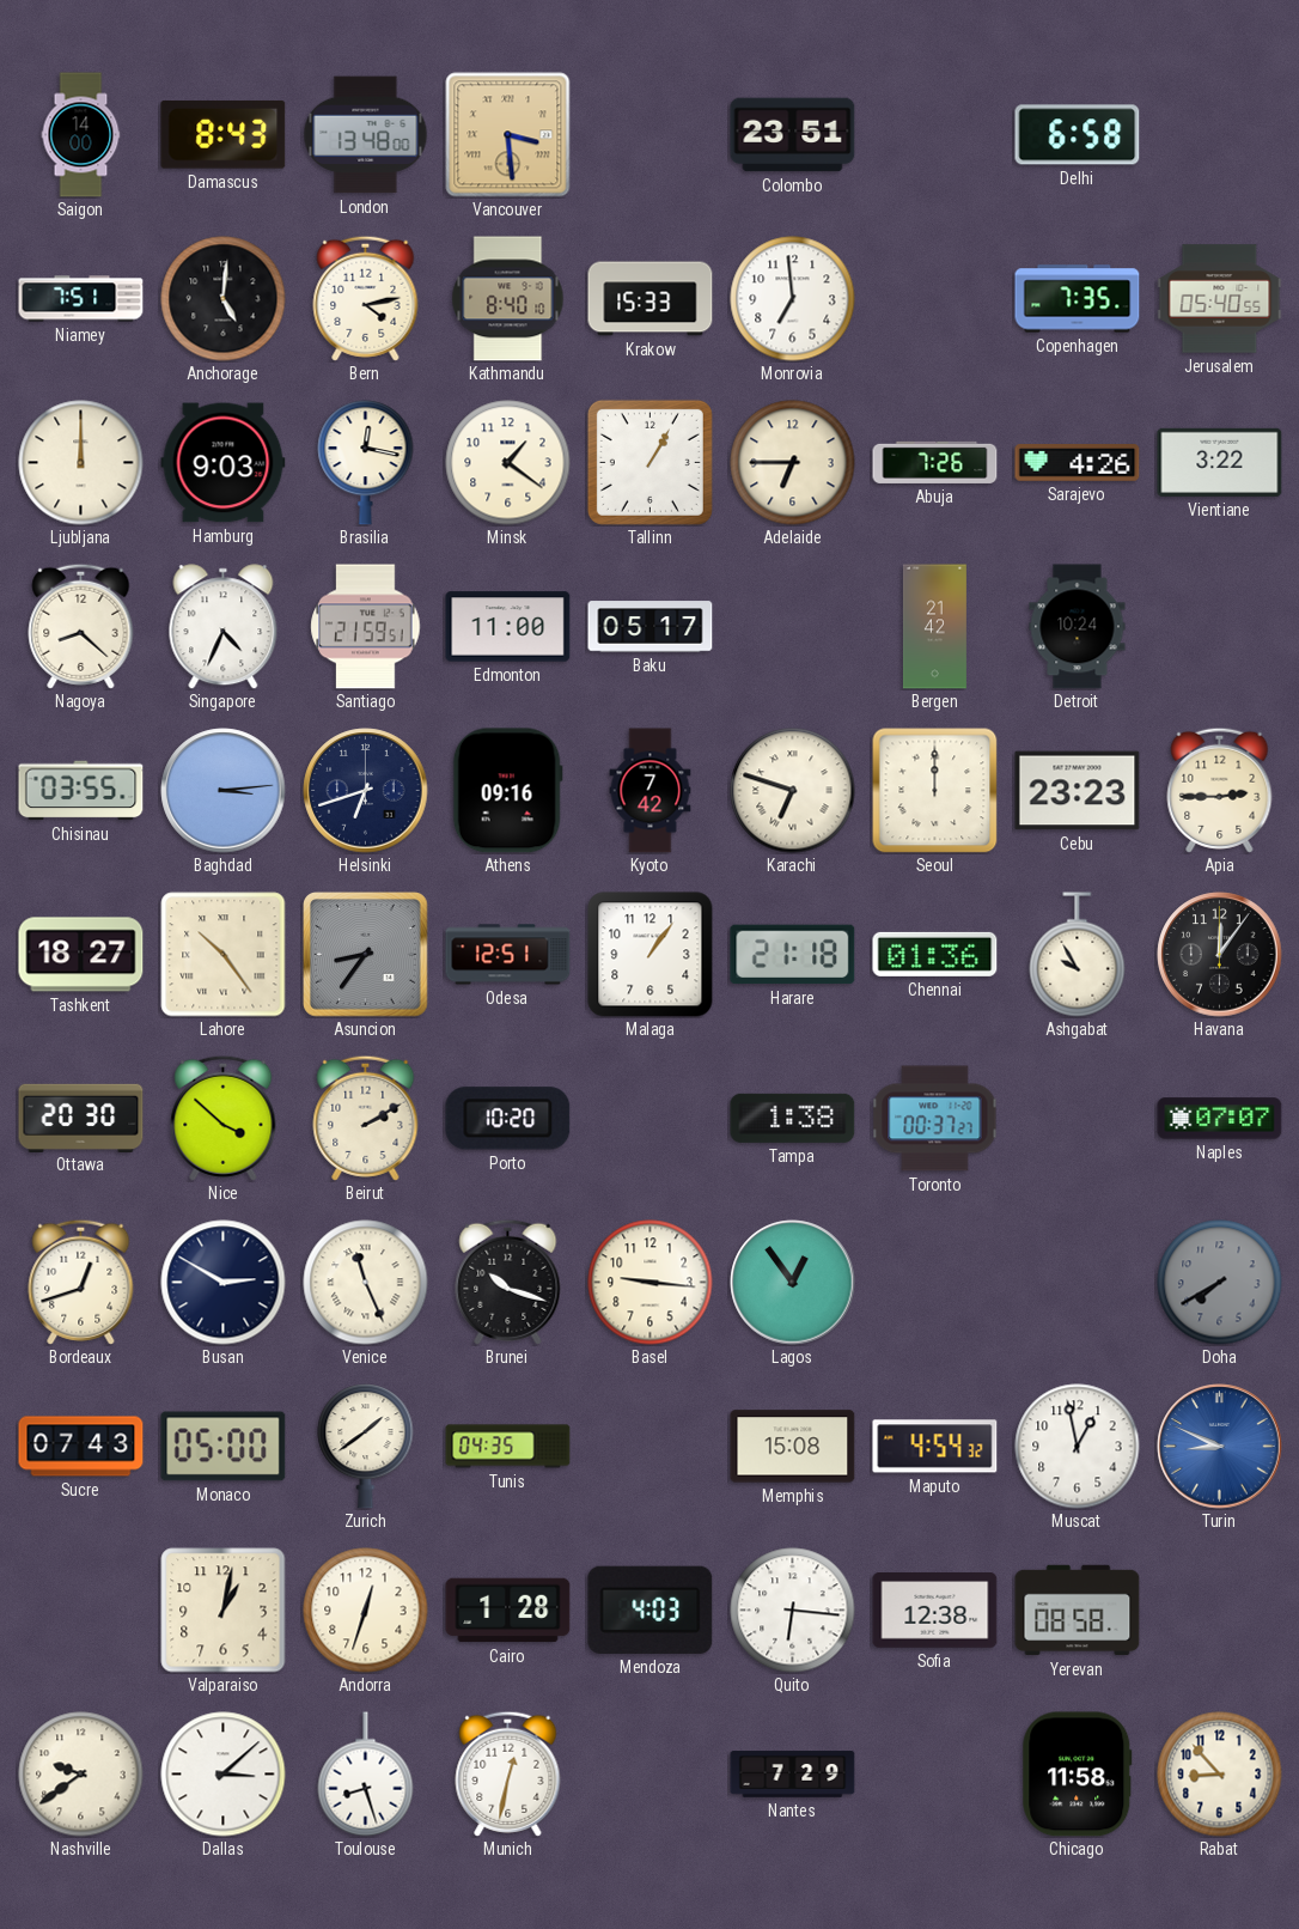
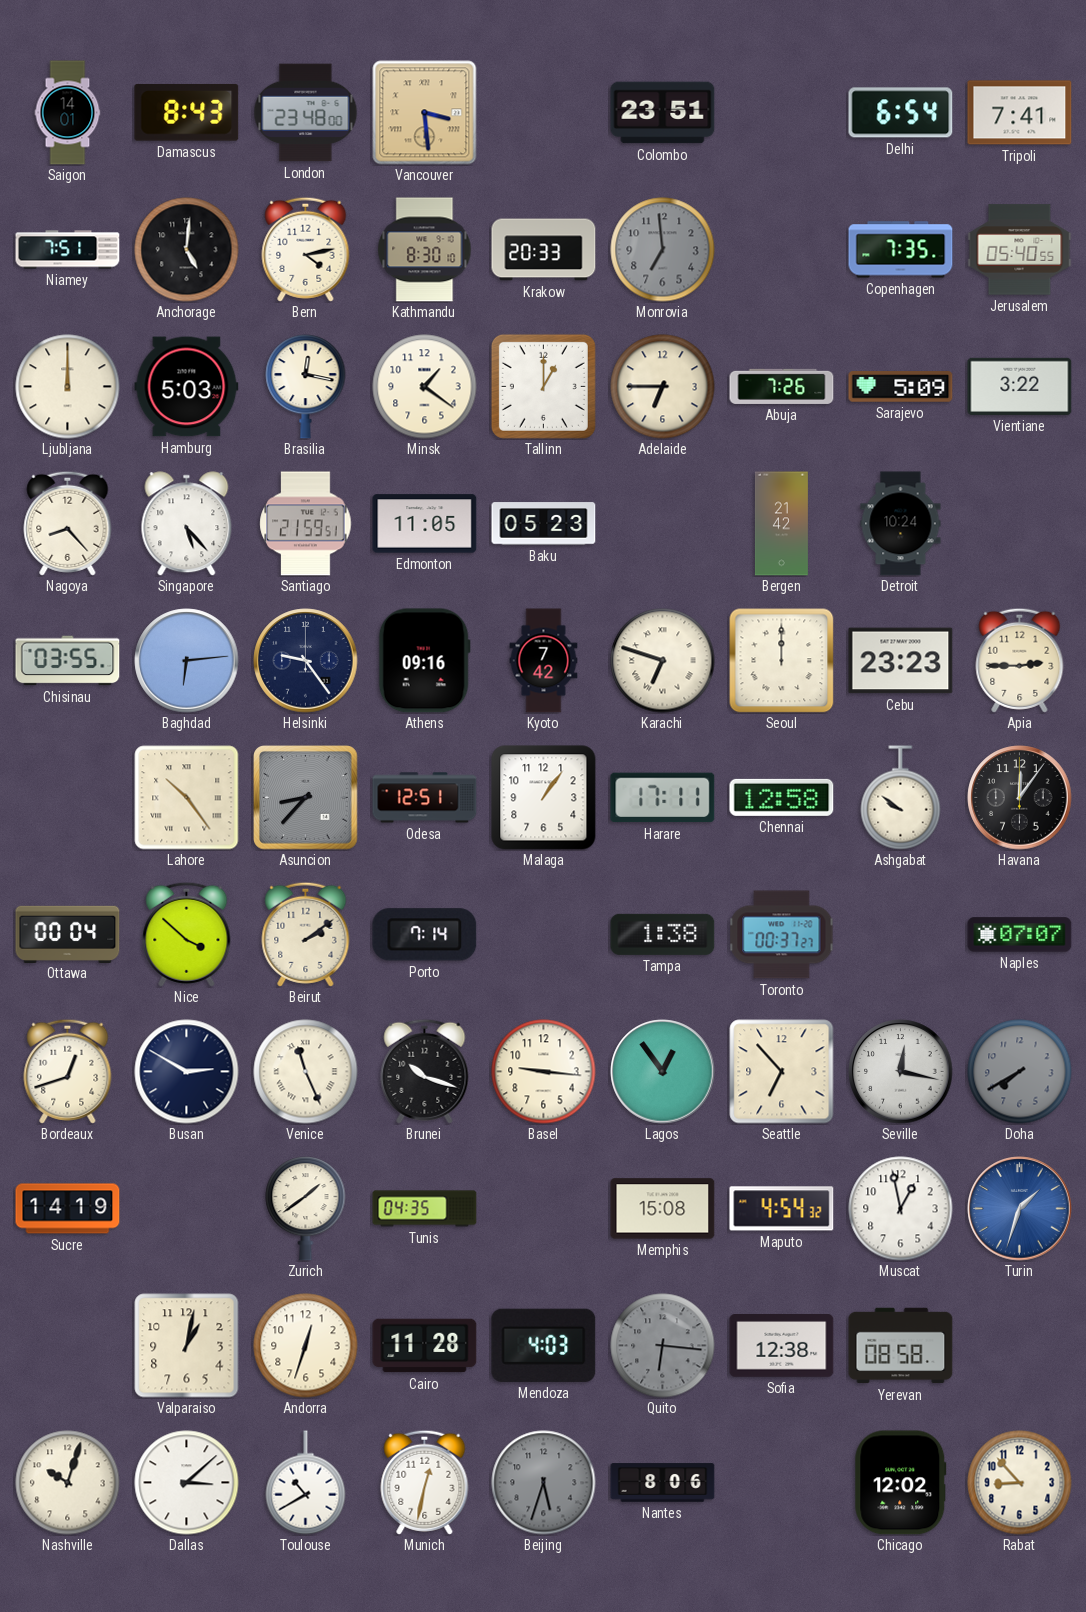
Saigon: 14:00 -> 14:01
London: 13:48 -> 23:48
Delhi: 6:58 -> 6:54
Tripoli: none -> 7:41
Kathmandu: 8:40 -> 8:30
Krakow: 15:33 -> 20:33
Monrovia dial: white -> grey
Hamburg: 9:03 -> 5:03
Tallinn: 1:05 -> 1:00
Sarajevo: 4:26 -> 5:09
Nagoya: 8:22 -> 8:23
Singapore: 4:34 -> 5:23
Edmonton: 11:00 -> 11:05
Baku: 05:17 -> 05:23
Baghdad: 3:14 -> 6:14
Helsinki: 6:42 -> 9:24
Tashkent: 18:27 -> none
Asuncion: 8:36 -> 8:37
Harare: 21:18 -> 17:11
Chennai: 01:36 -> 12:58
Ashgabat: 9:55 -> 9:51
Ottawa: 20:30 -> 00:04
Beirut: 2:10 -> 2:09
Porto: 10:20 -> 7:14
Seattle: none -> 6:53
Seville: none -> 12:17
Sucre: 07:43 -> 14:19
Monaco: 05:00 -> none
Turin: 8:49 -> 1:33
Cairo: 1:28 -> 11:28
Quito dial: white -> grey
Nashville: 9:39 -> 10:03
Toulouse: 8:27 -> 10:40
Beijing: none -> 5:33
Nantes: 7:29 -> 8:06
Chicago: 11:58 -> 12:02
